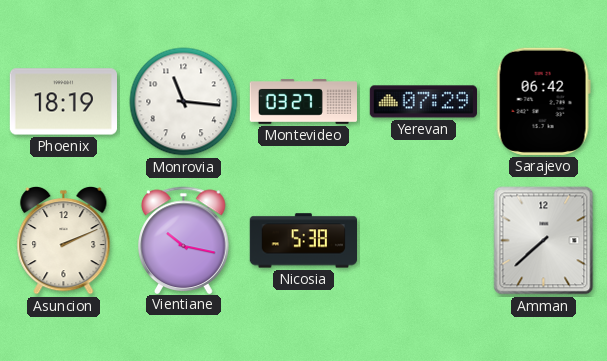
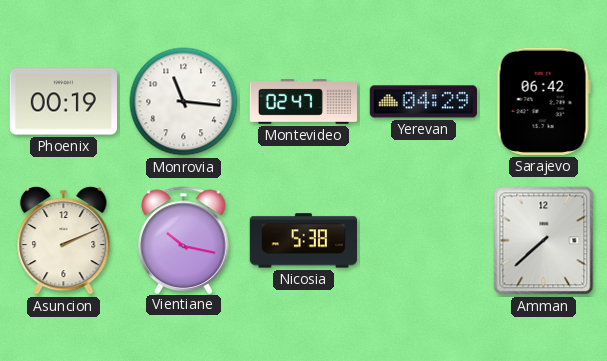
Phoenix: 18:19 -> 00:19
Montevideo: 03:27 -> 02:47
Yerevan: 07:29 -> 04:29
